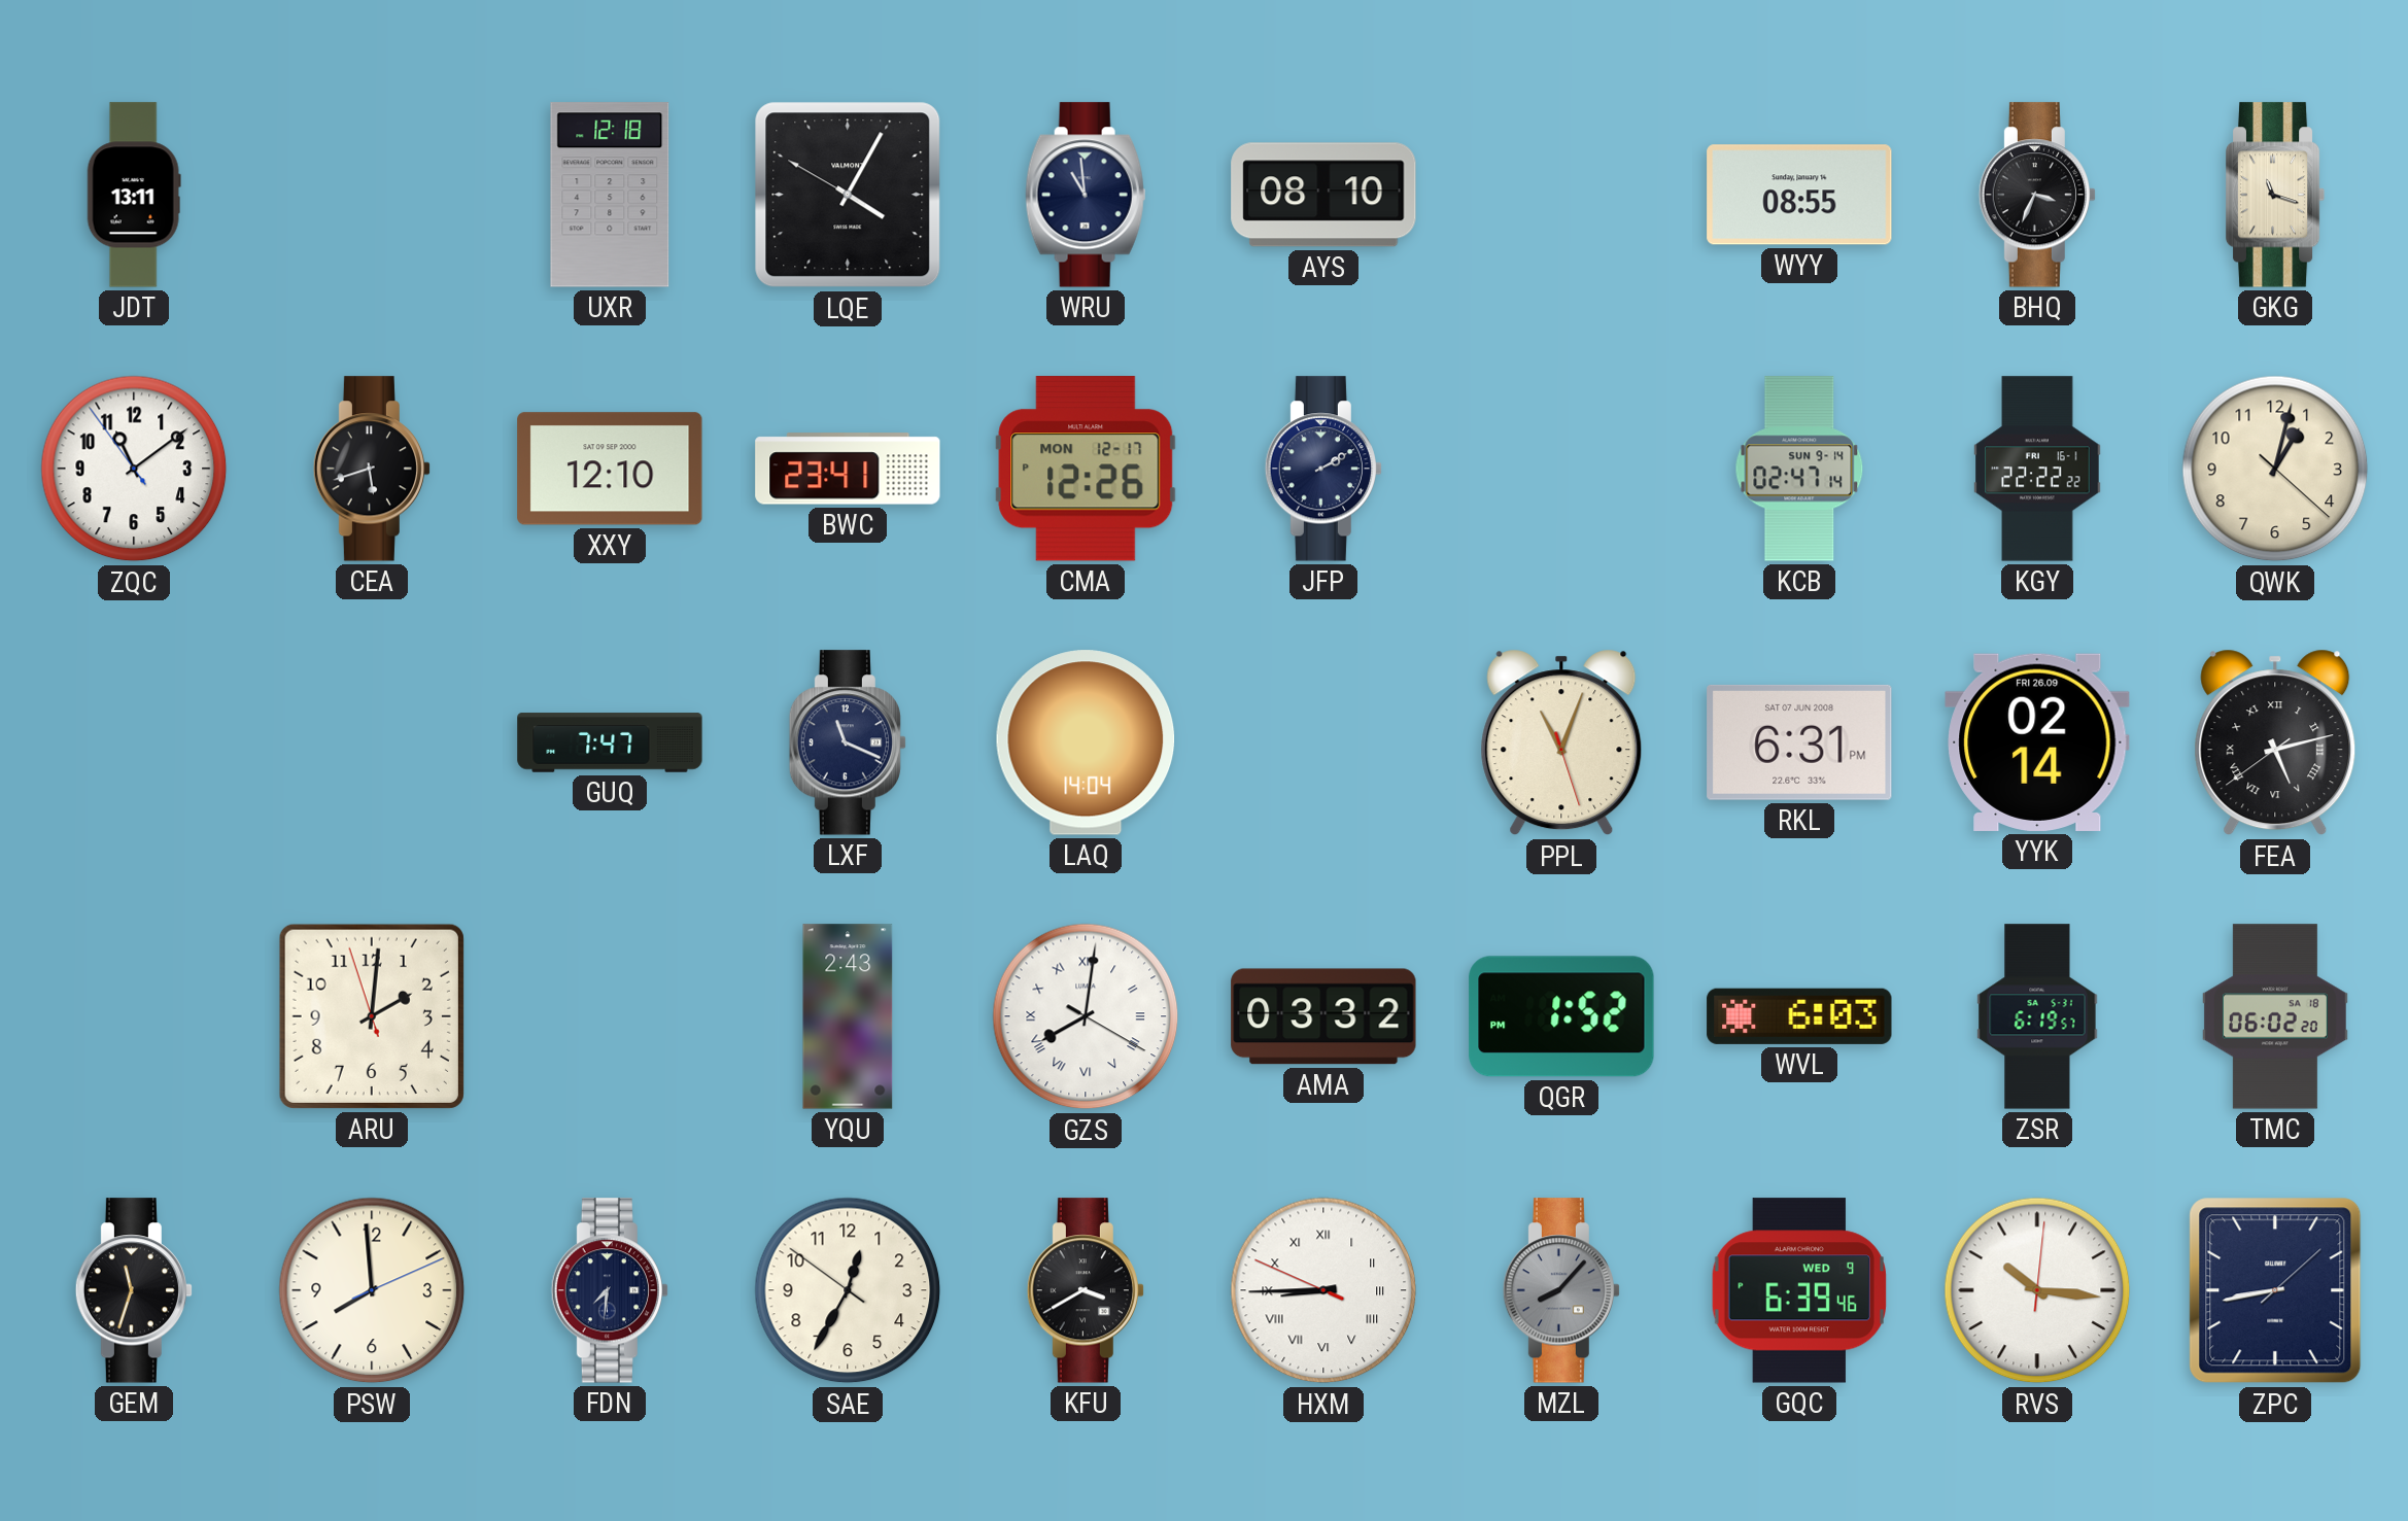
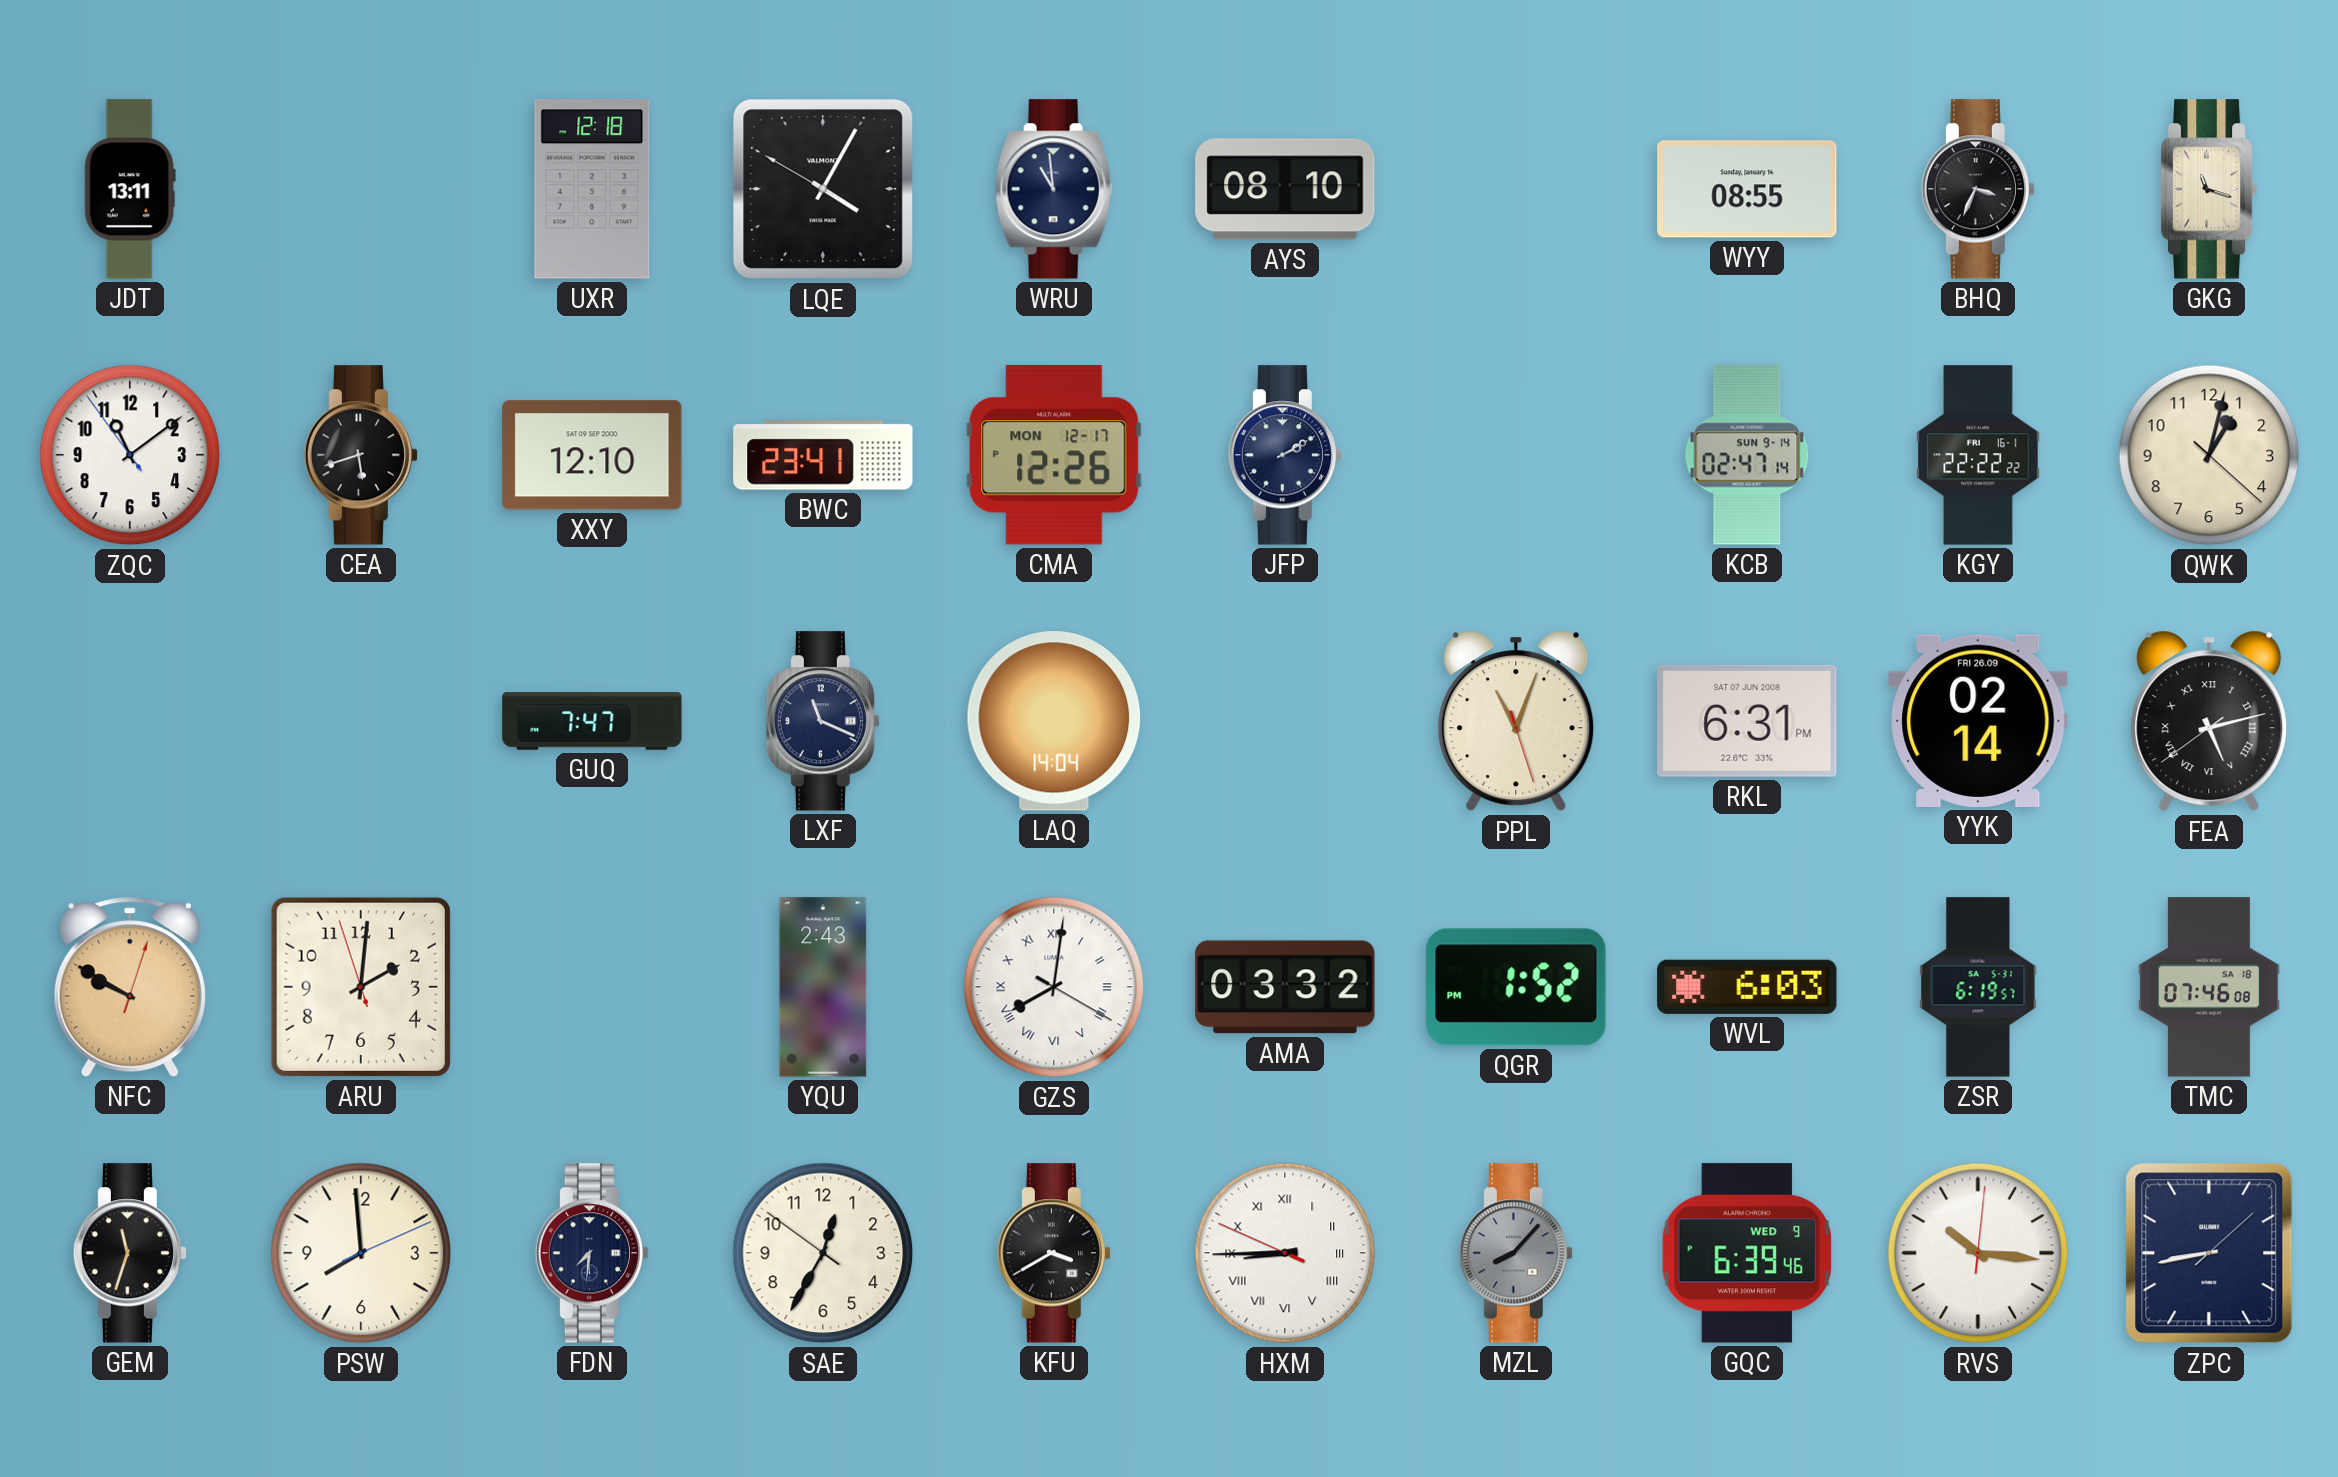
NFC: none -> 9:50
TMC: 06:02 -> 07:46
